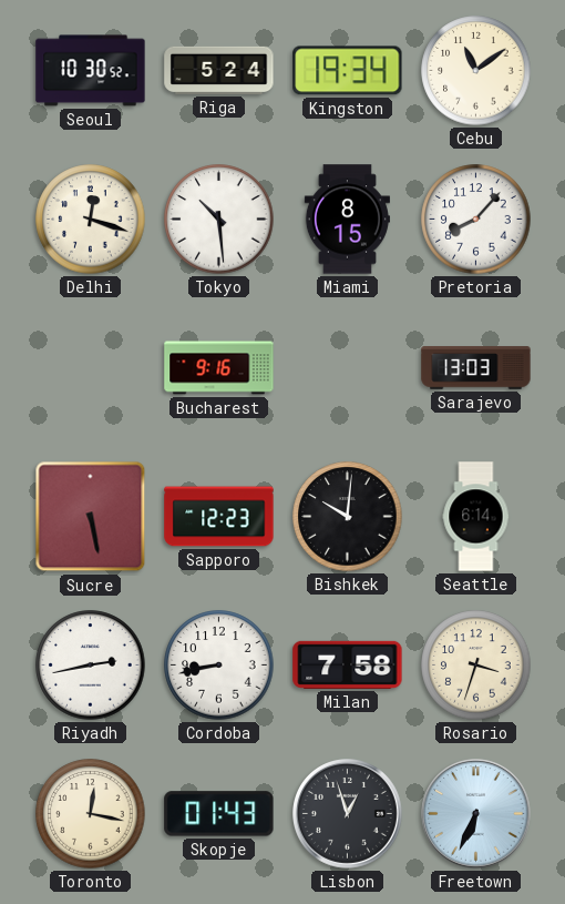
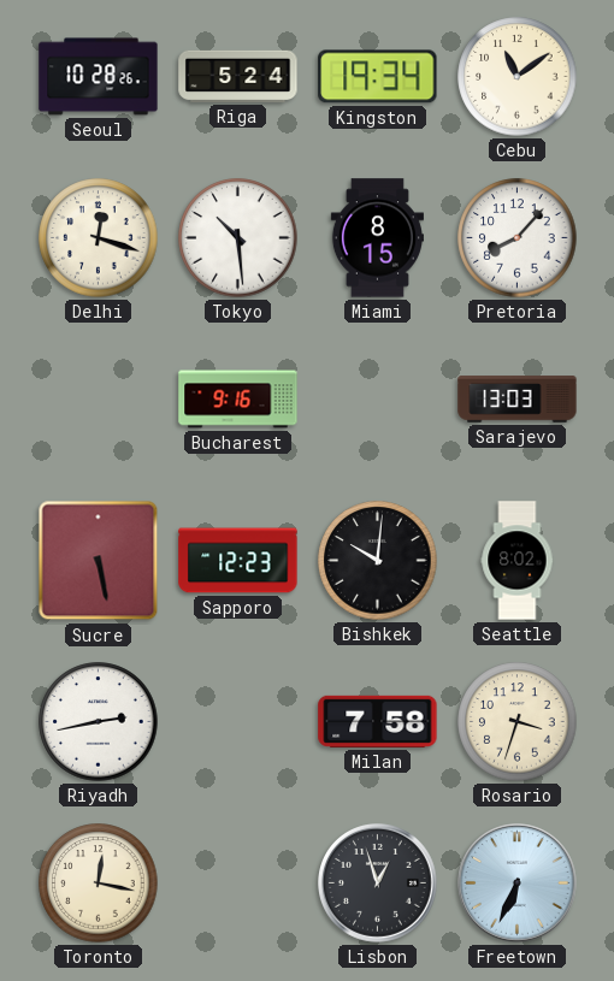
Seoul: 10:30 -> 10:28
Seattle: 6:14 -> 8:02
Cordoba: 8:43 -> none
Skopje: 01:43 -> none
